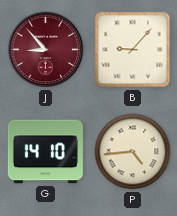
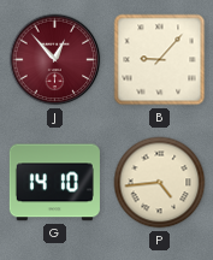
J: 8:53 -> 12:53
